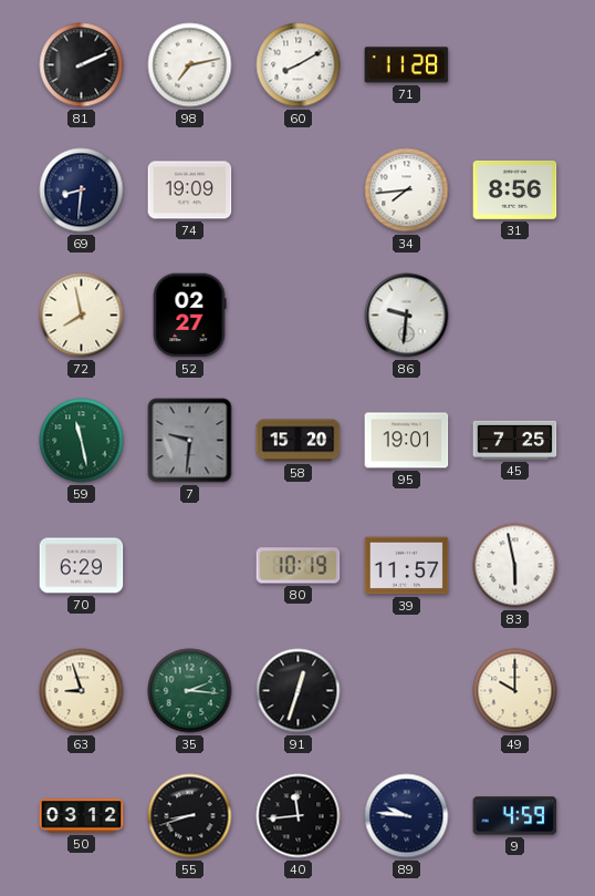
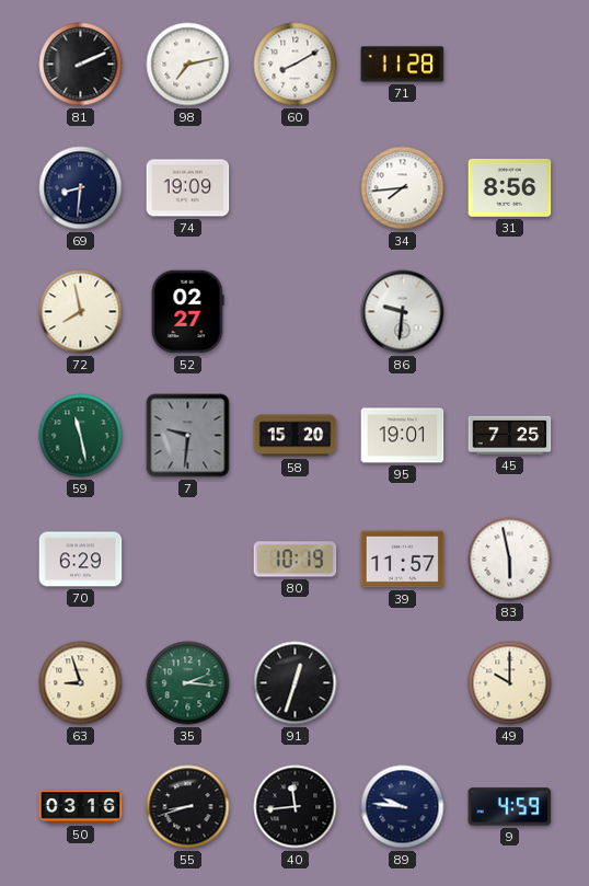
50: 03:12 -> 03:16
